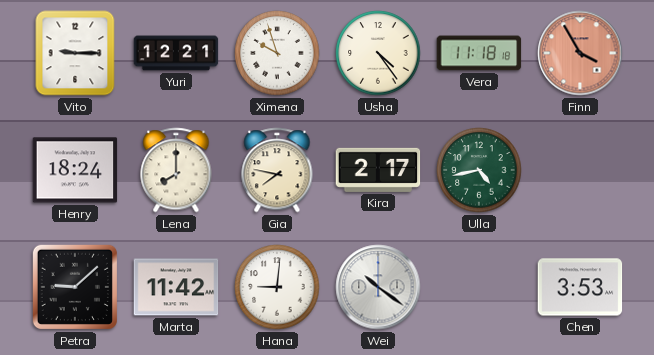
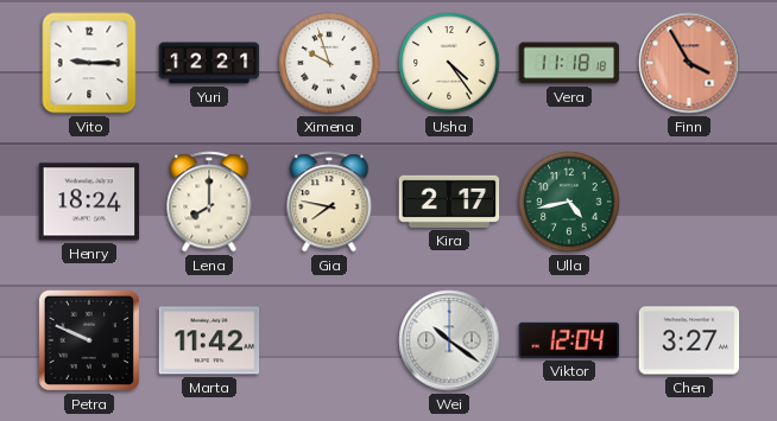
Petra: 9:08 -> 9:49
Hana: 9:01 -> none
Viktor: none -> 12:04
Chen: 3:53 -> 3:27
